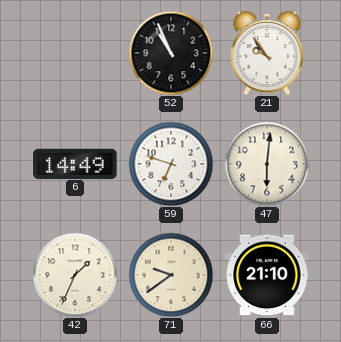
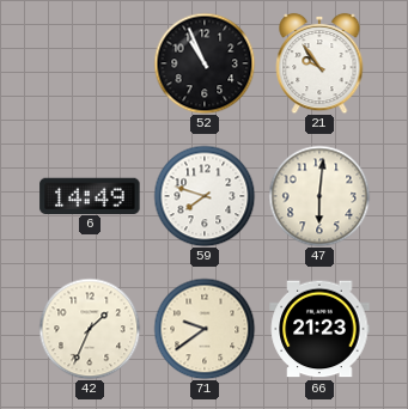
59: 6:48 -> 7:48
66: 21:10 -> 21:23
